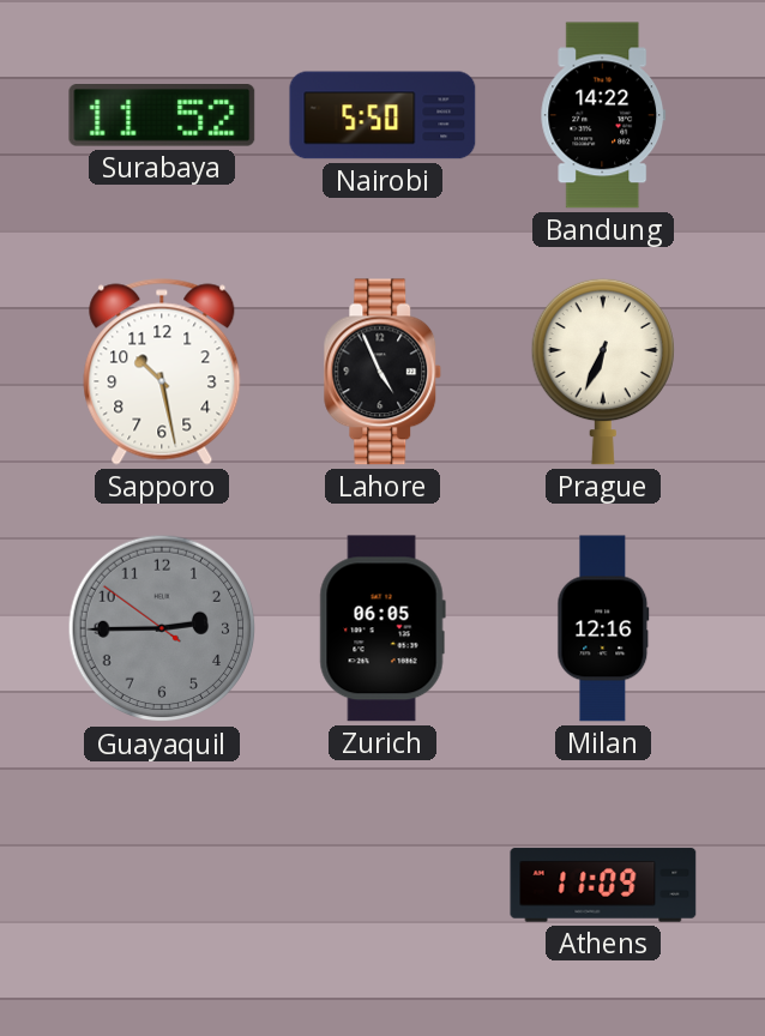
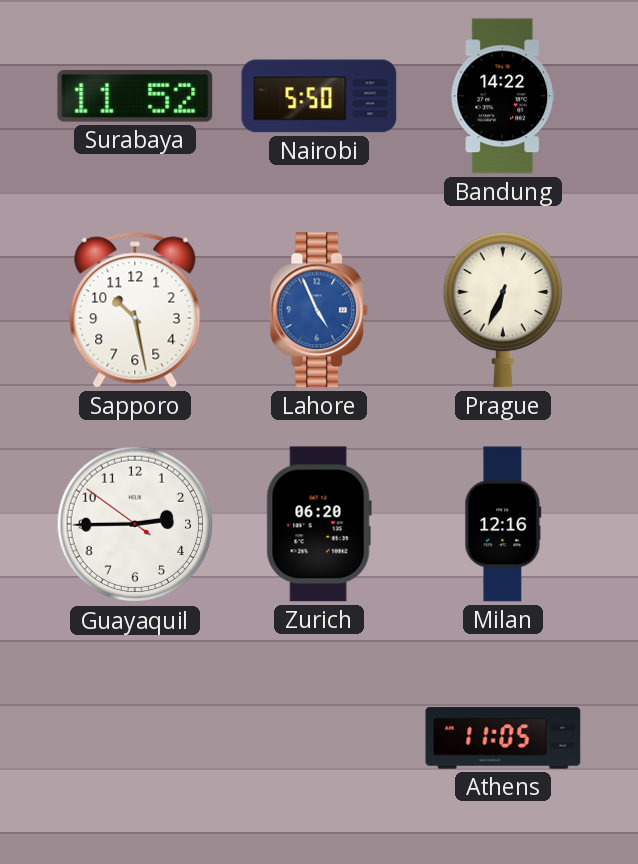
Lahore dial: black -> blue
Guayaquil dial: grey -> white
Zurich: 06:05 -> 06:20
Athens: 11:09 -> 11:05
